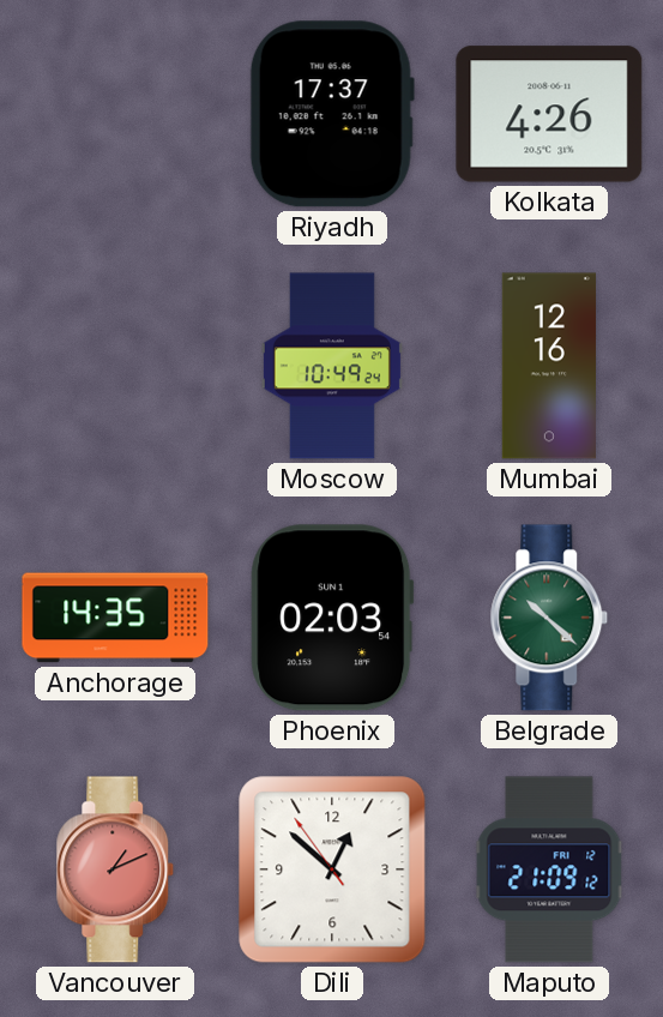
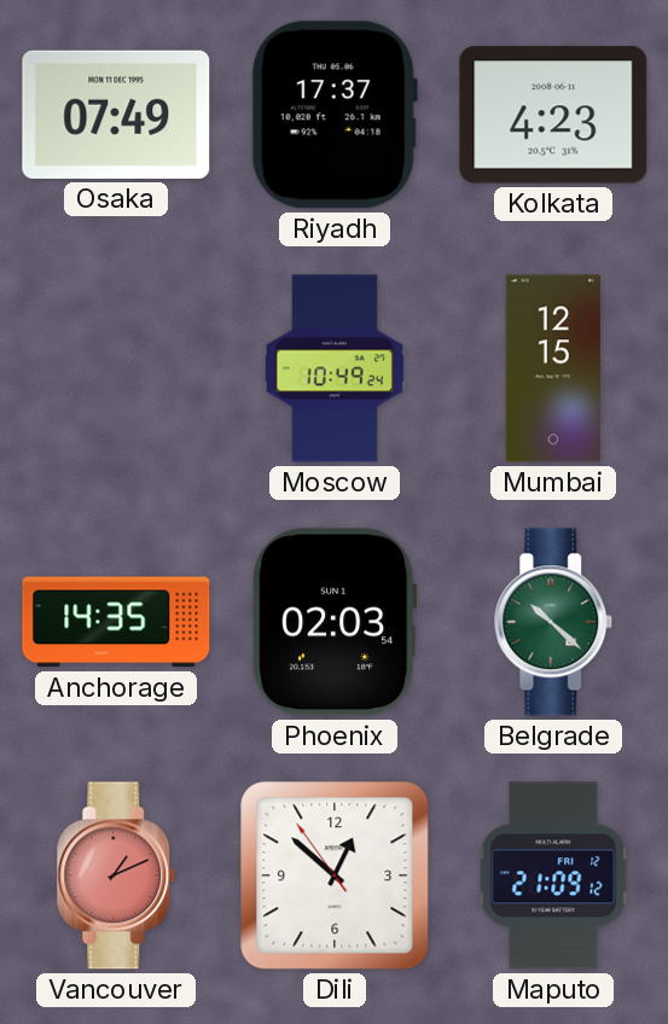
Osaka: none -> 07:49
Kolkata: 4:26 -> 4:23
Mumbai: 12:16 -> 12:15
